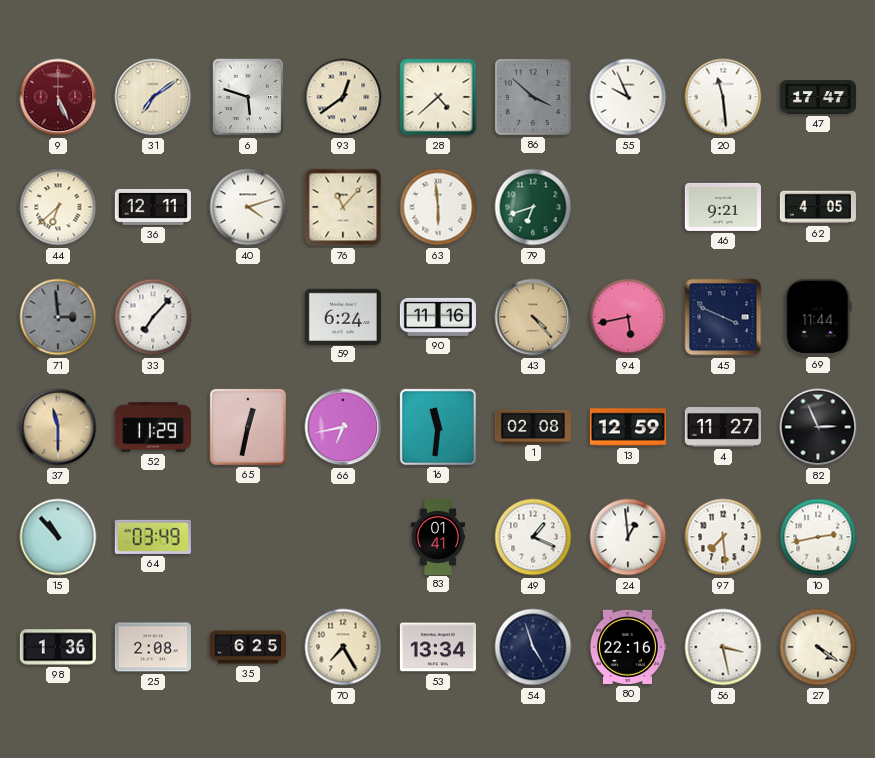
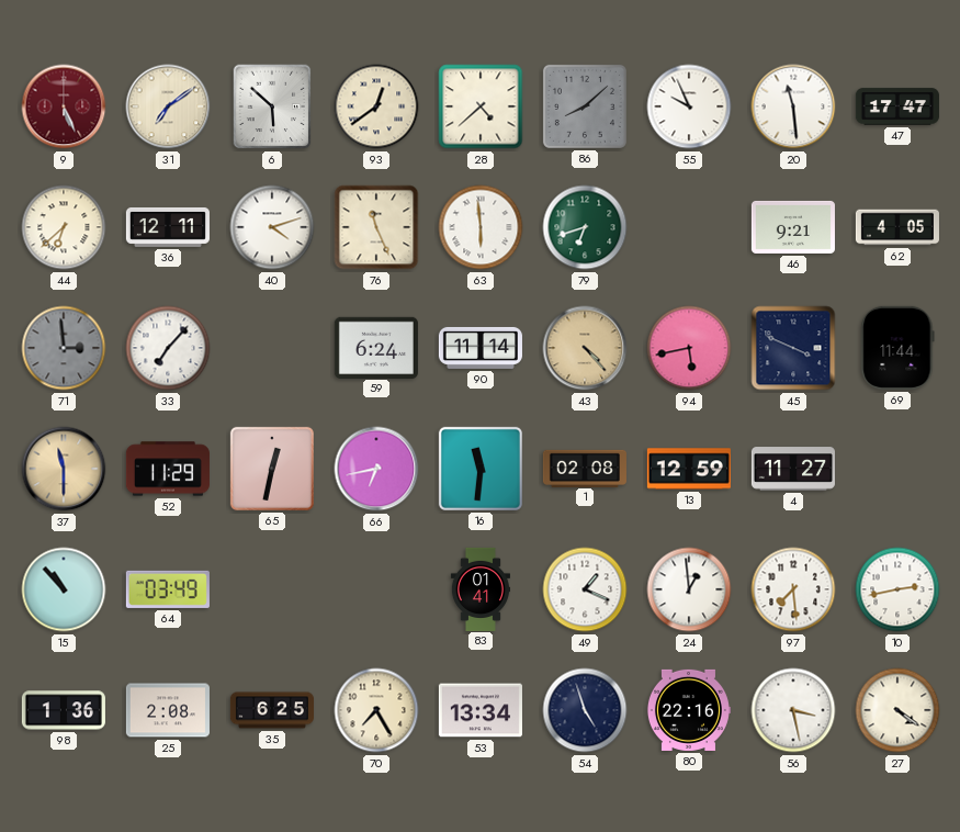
6: 5:48 -> 5:52
86: 3:52 -> 8:08
76: 11:07 -> 11:26
90: 11:16 -> 11:14
82: 2:56 -> none
